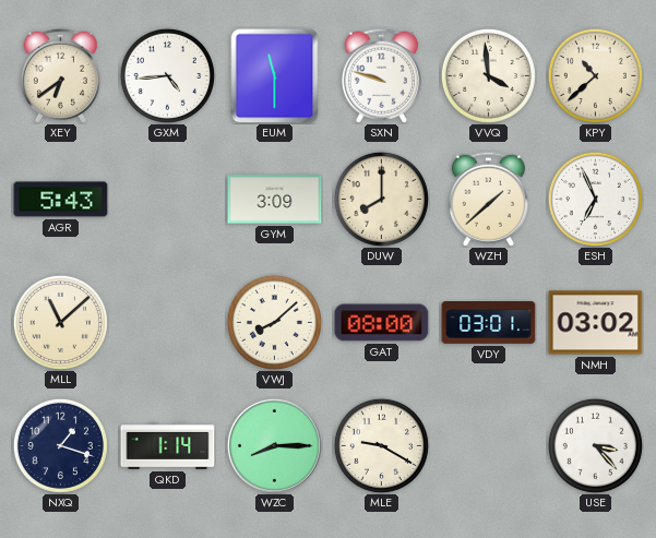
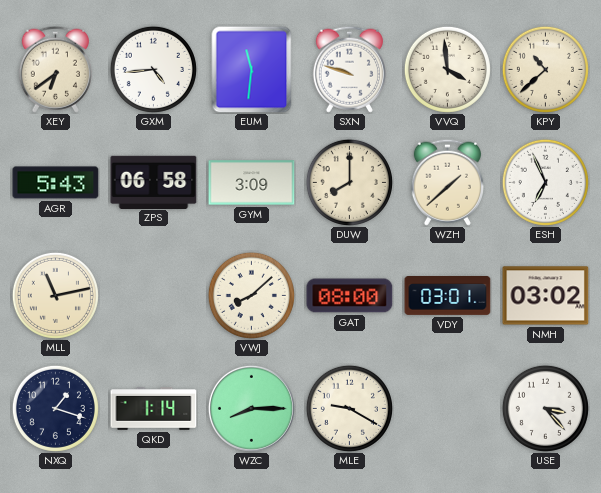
EUM: 11:30 -> 11:31
ZPS: none -> 06:58
MLL: 11:08 -> 11:13
